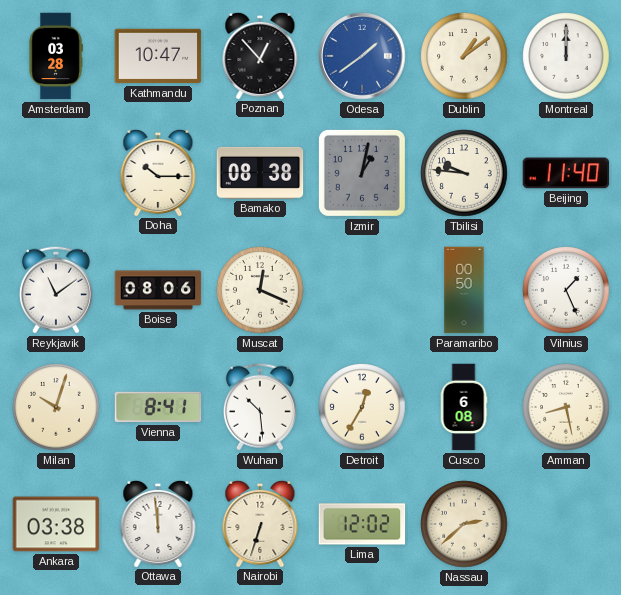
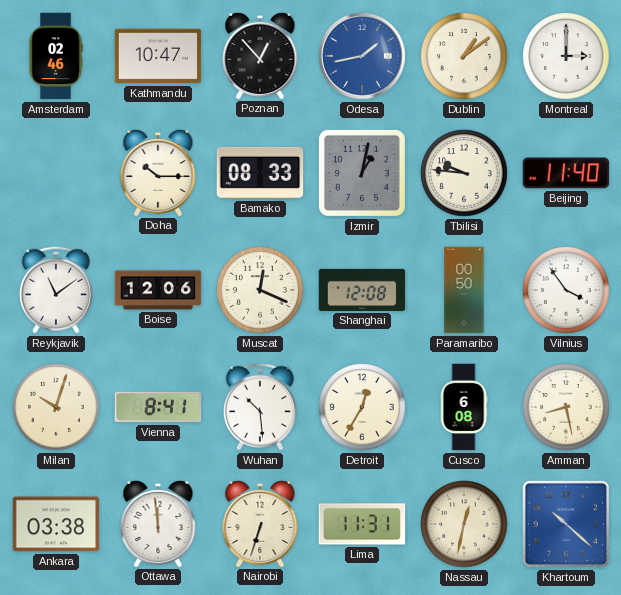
Amsterdam: 03:28 -> 02:46
Odesa: 1:39 -> 1:43
Montreal: 12:00 -> 3:00
Bamako: 08:38 -> 08:33
Boise: 08:06 -> 12:06
Shanghai: none -> 12:08
Vilnius: 1:26 -> 3:54
Lima: 12:02 -> 11:31
Nassau: 2:38 -> 12:32
Khartoum: none -> 10:22
